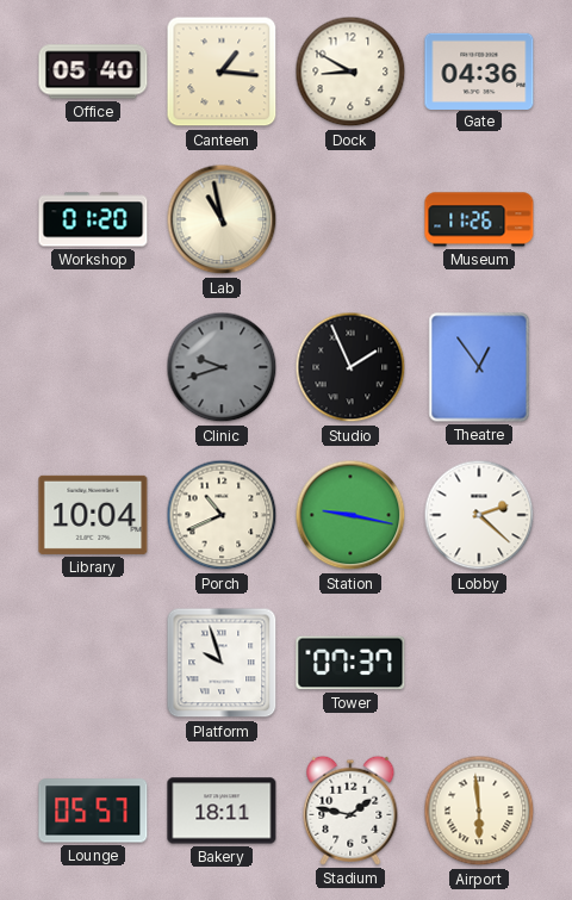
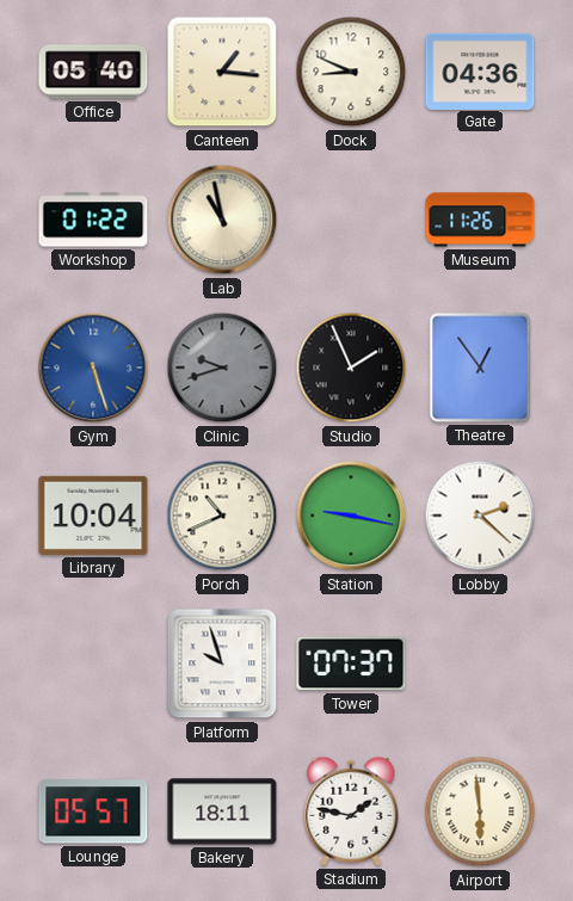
Dock: 8:50 -> 8:49
Workshop: 01:20 -> 01:22
Gym: none -> 5:27
